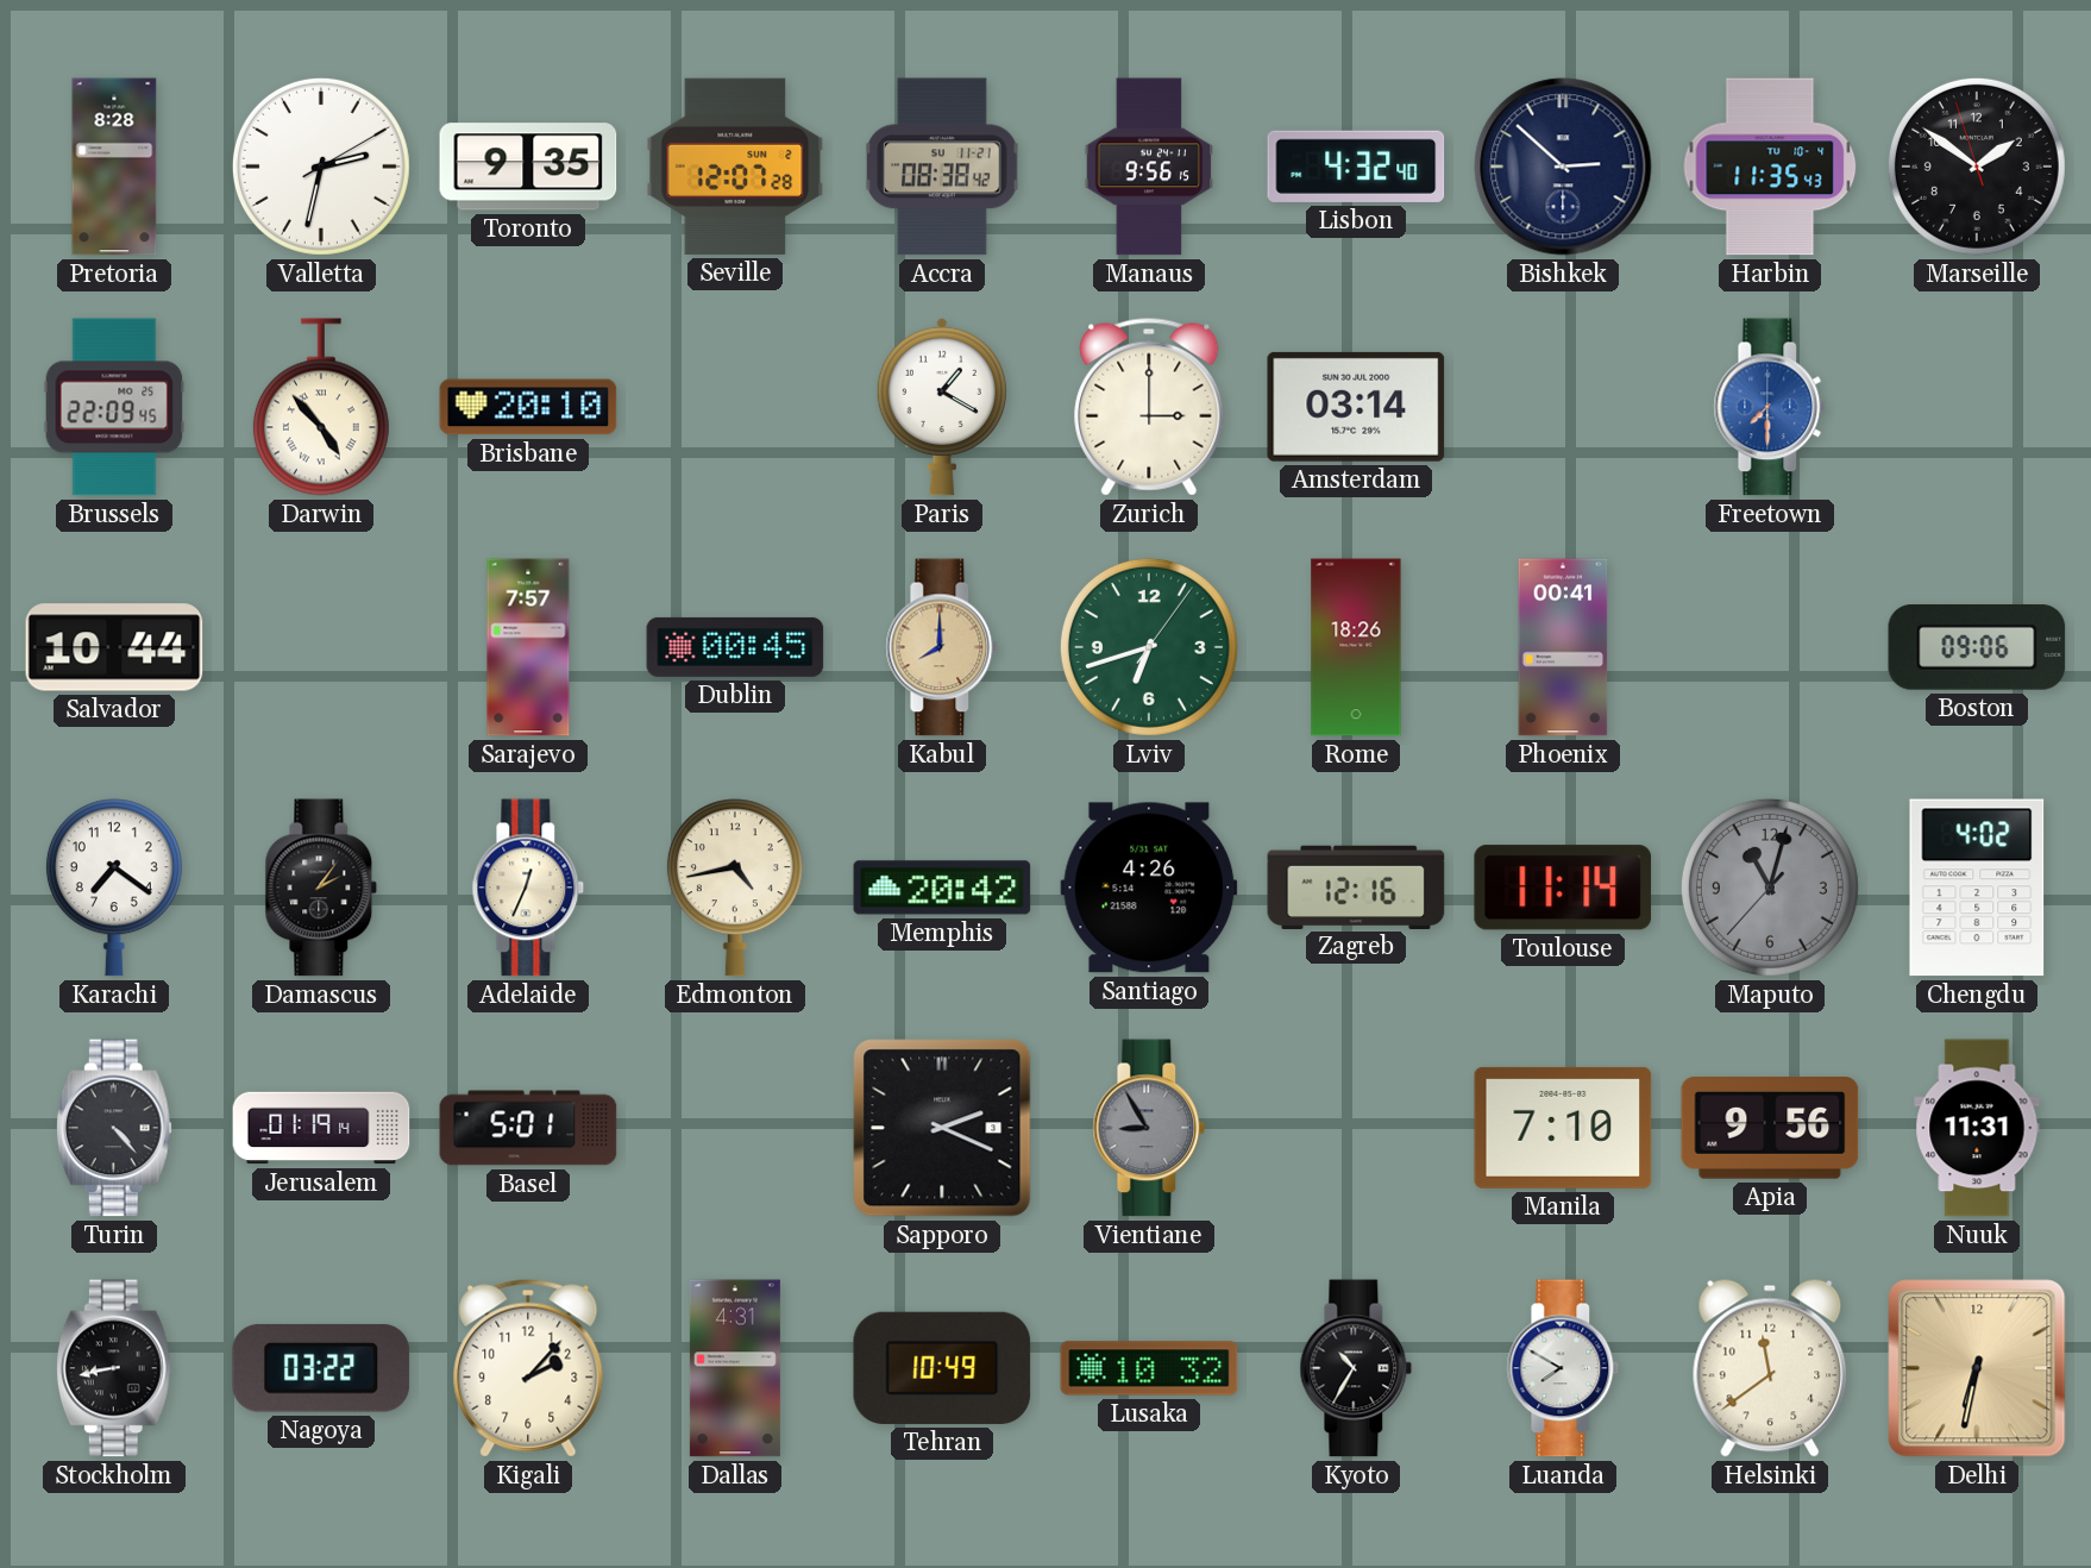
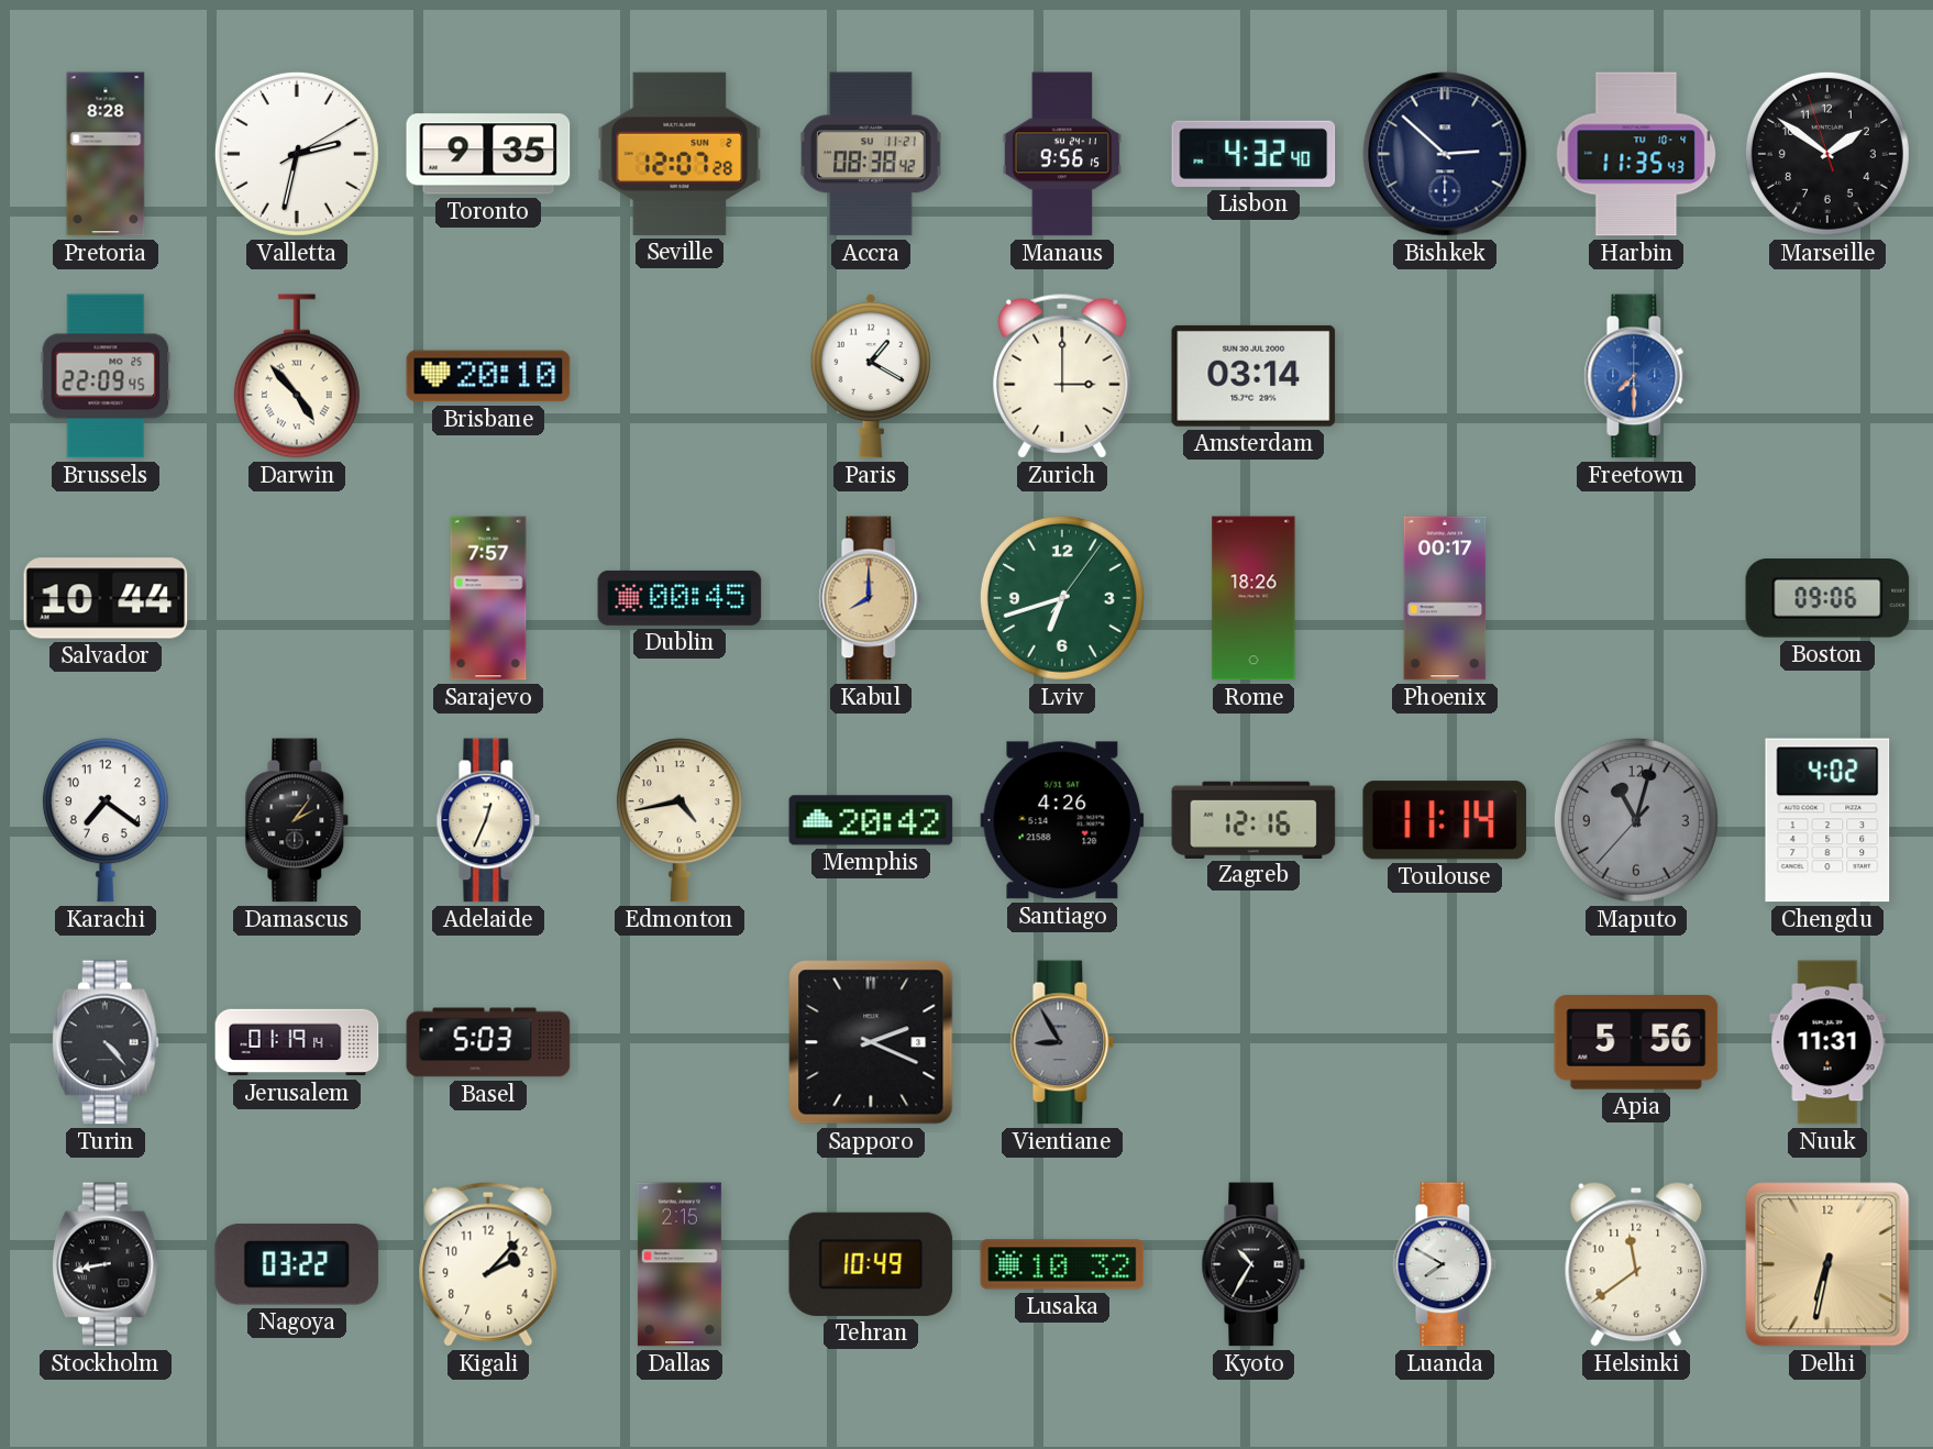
Phoenix: 00:41 -> 00:17
Basel: 5:01 -> 5:03
Manila: 7:10 -> none
Apia: 9:56 -> 5:56
Dallas: 4:31 -> 2:15
